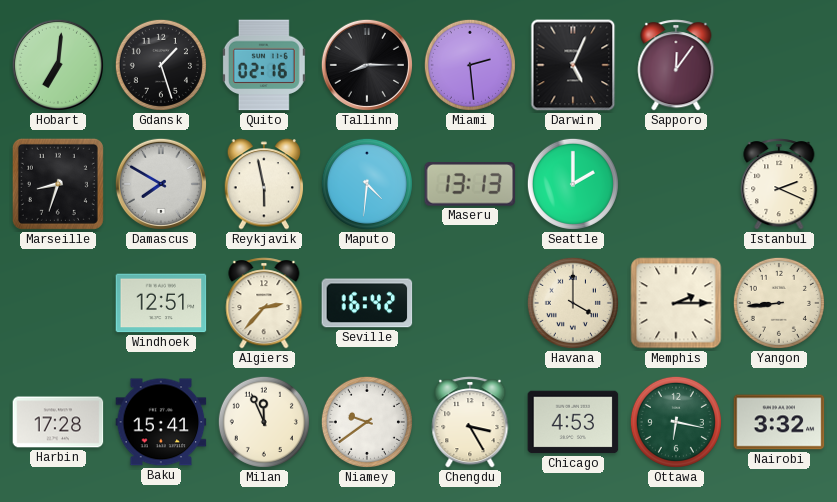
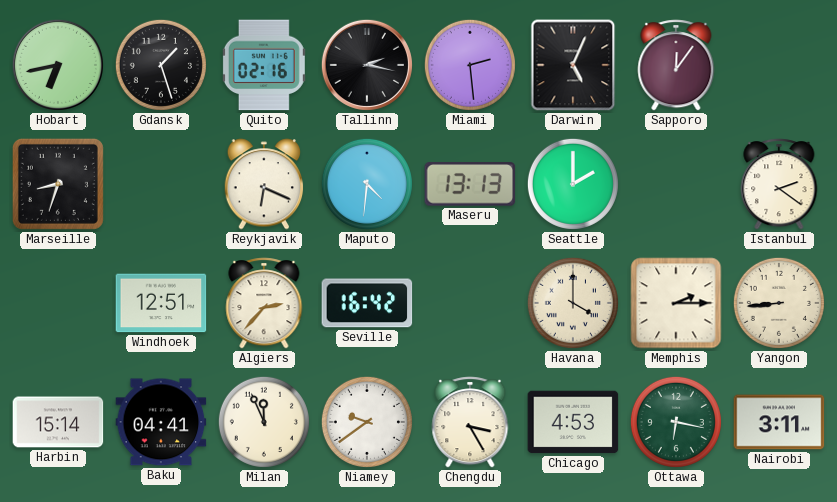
Hobart: 7:01 -> 6:43
Tallinn: 8:15 -> 2:17
Damascus: 7:50 -> none
Reykjavik: 5:58 -> 6:19
Istanbul: 2:19 -> 2:21
Harbin: 17:28 -> 15:14
Baku: 15:41 -> 04:41
Nairobi: 3:32 -> 3:11
